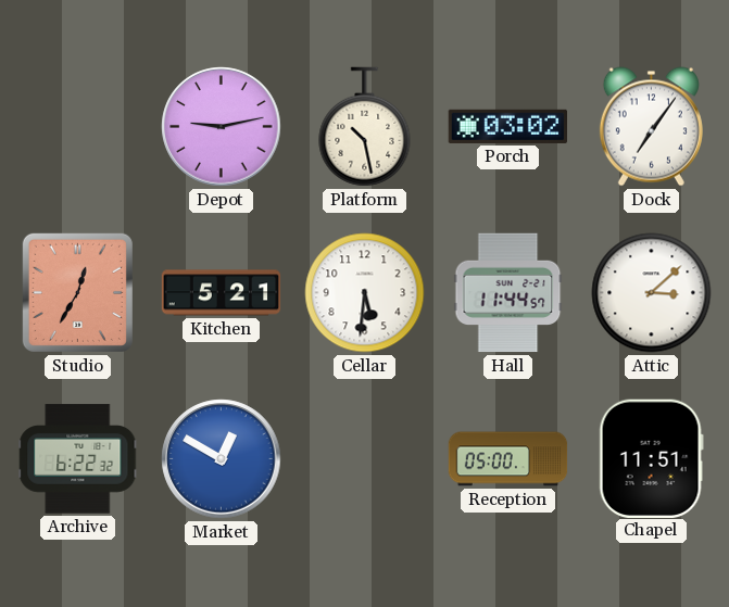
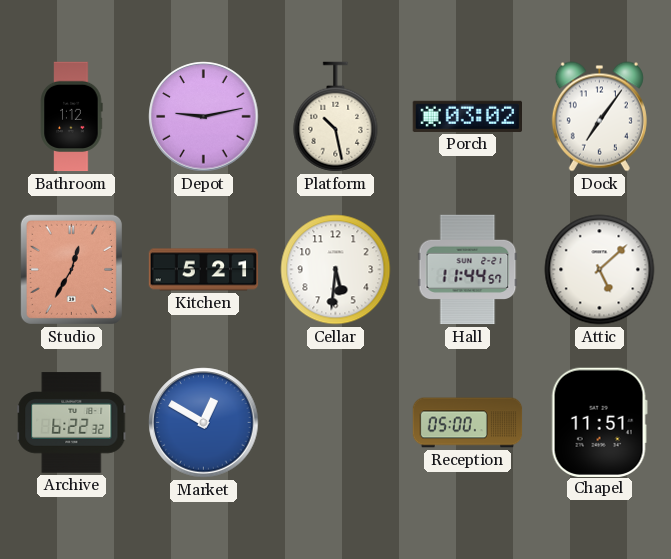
Bathroom: none -> 1:12
Attic: 3:08 -> 5:08
